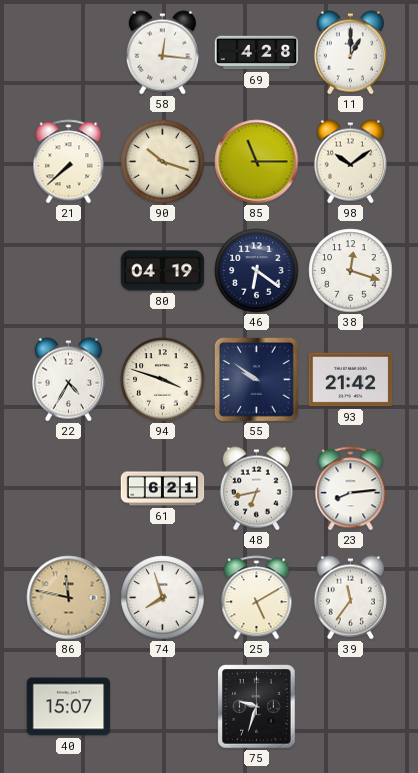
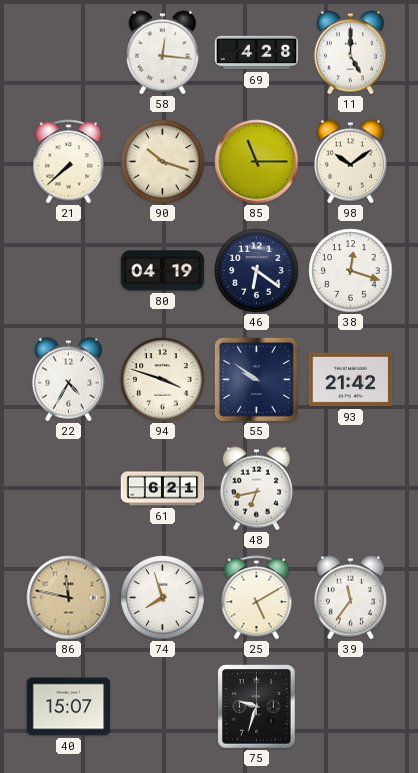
11: 1:00 -> 5:00
23: 8:14 -> none
